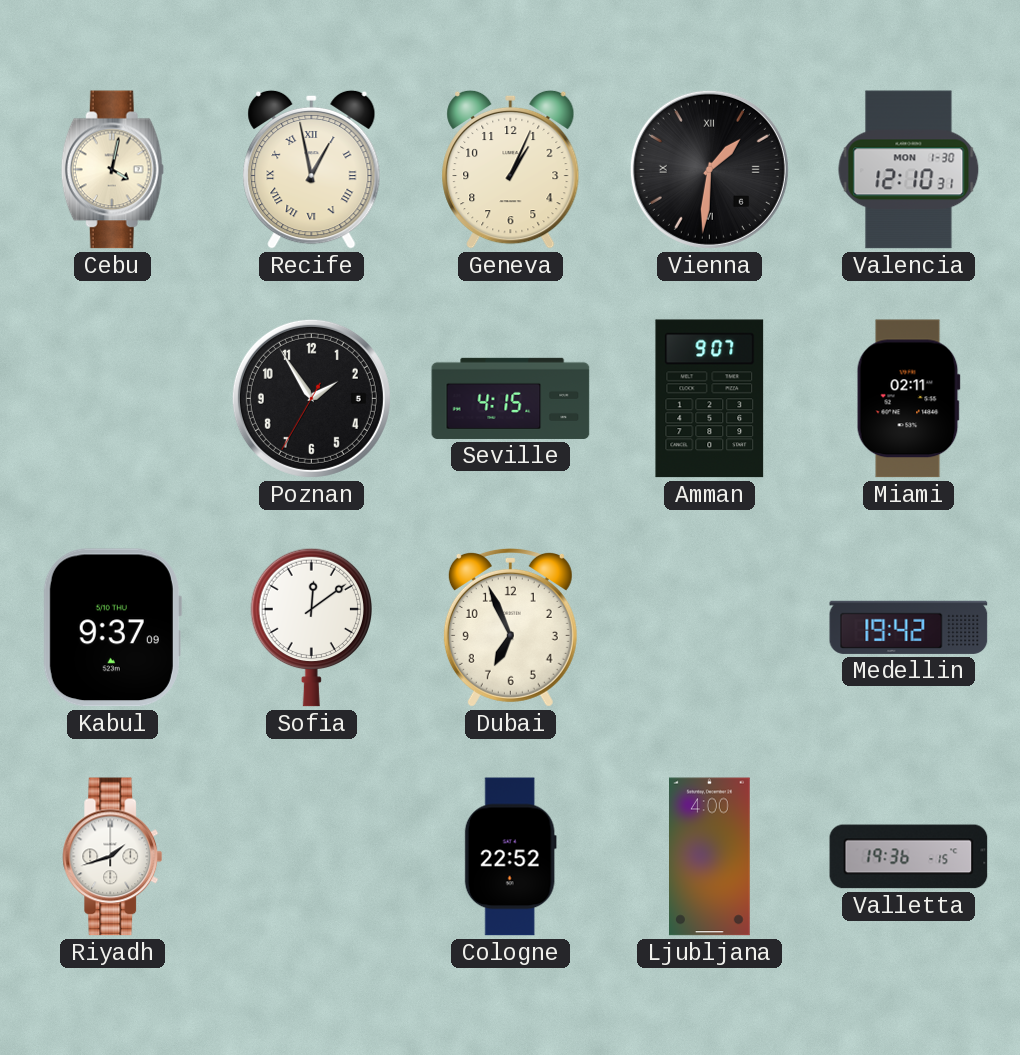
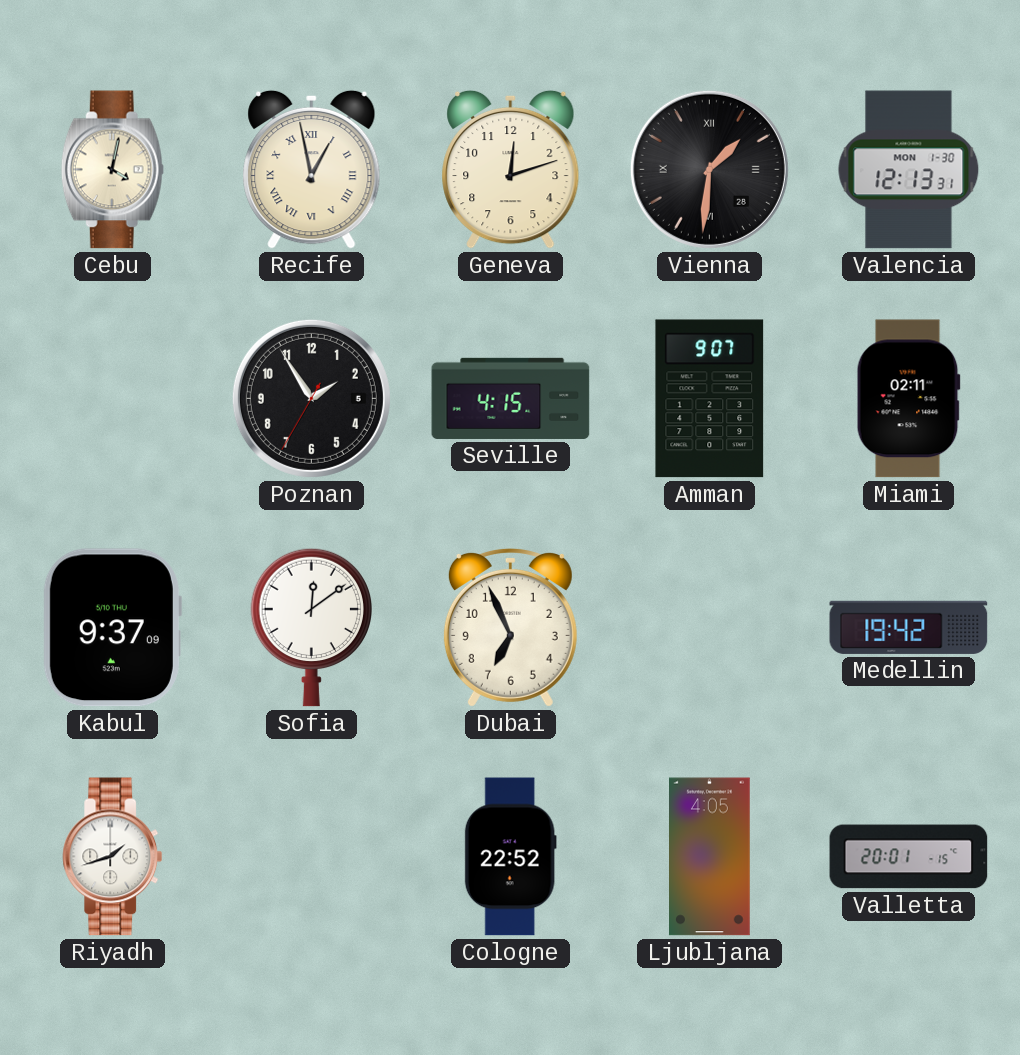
Geneva: 1:04 -> 12:12
Vienna date: 6 -> 28
Valencia: 12:10 -> 12:13
Ljubljana: 4:00 -> 4:05
Valletta: 19:36 -> 20:01
